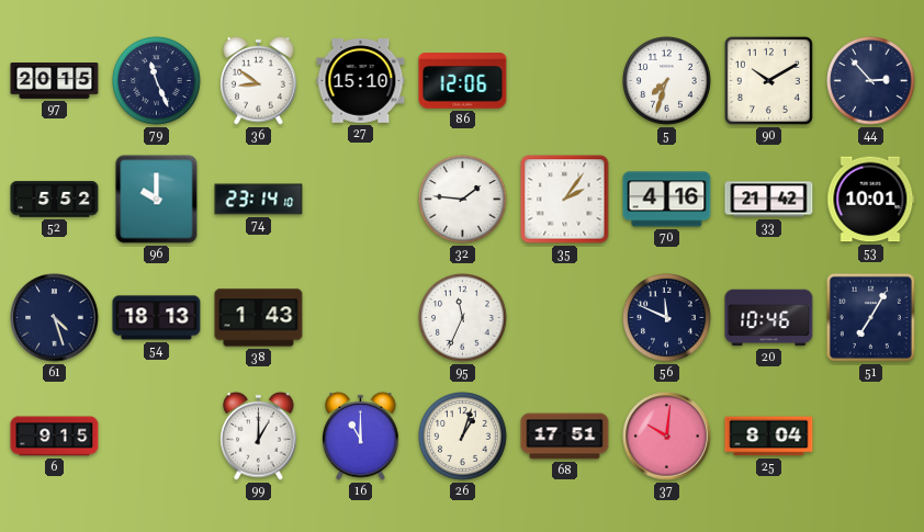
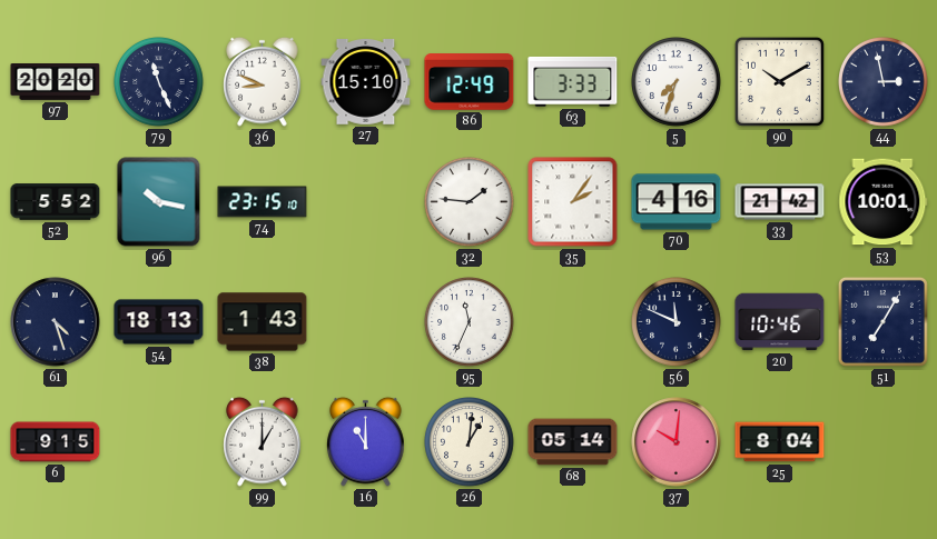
97: 20:15 -> 20:20
36: 8:51 -> 8:49
86: 12:06 -> 12:49
63: none -> 3:33
44: 2:53 -> 2:58
96: 10:00 -> 10:17
74: 23:14 -> 23:15
26: 1:03 -> 1:01
68: 17:51 -> 05:14
